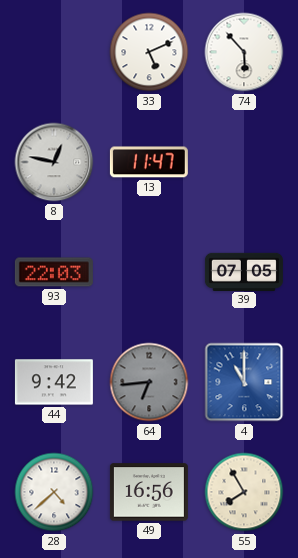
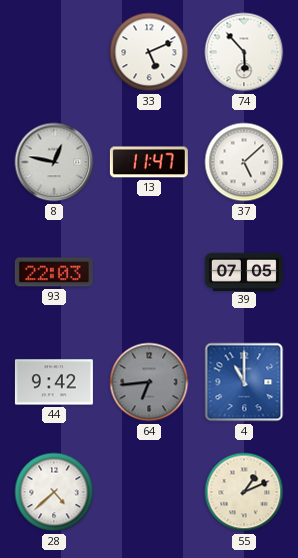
37: none -> 5:08
49: 16:56 -> none
55: 7:55 -> 1:11
